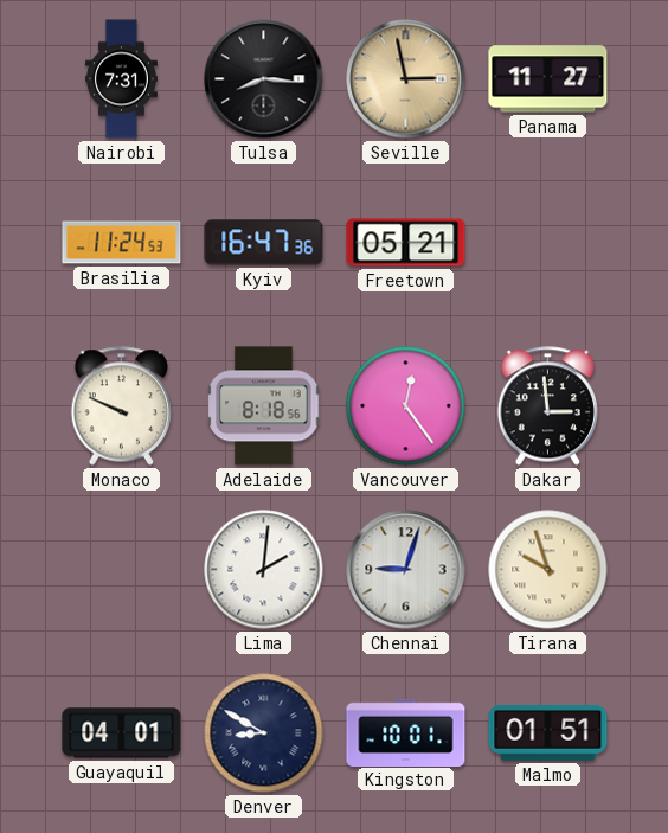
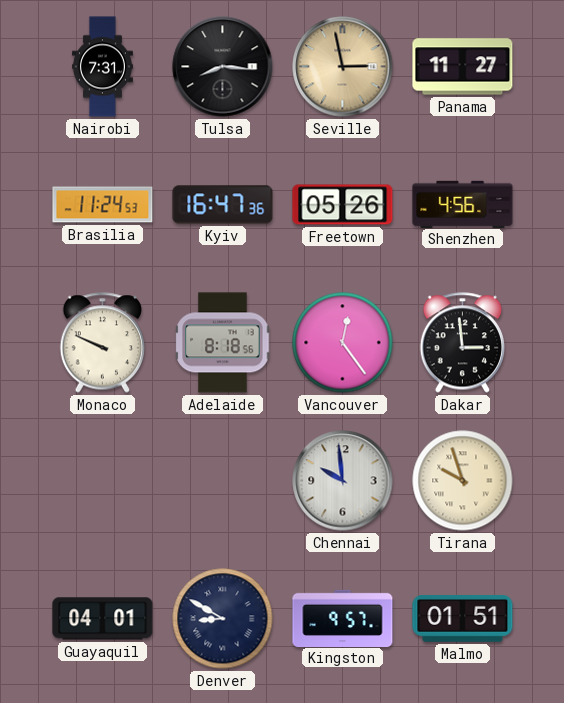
Freetown: 05:21 -> 05:26
Shenzhen: none -> 4:56
Lima: 2:01 -> none
Chennai: 9:03 -> 9:59
Kingston: 10:01 -> 9:57
